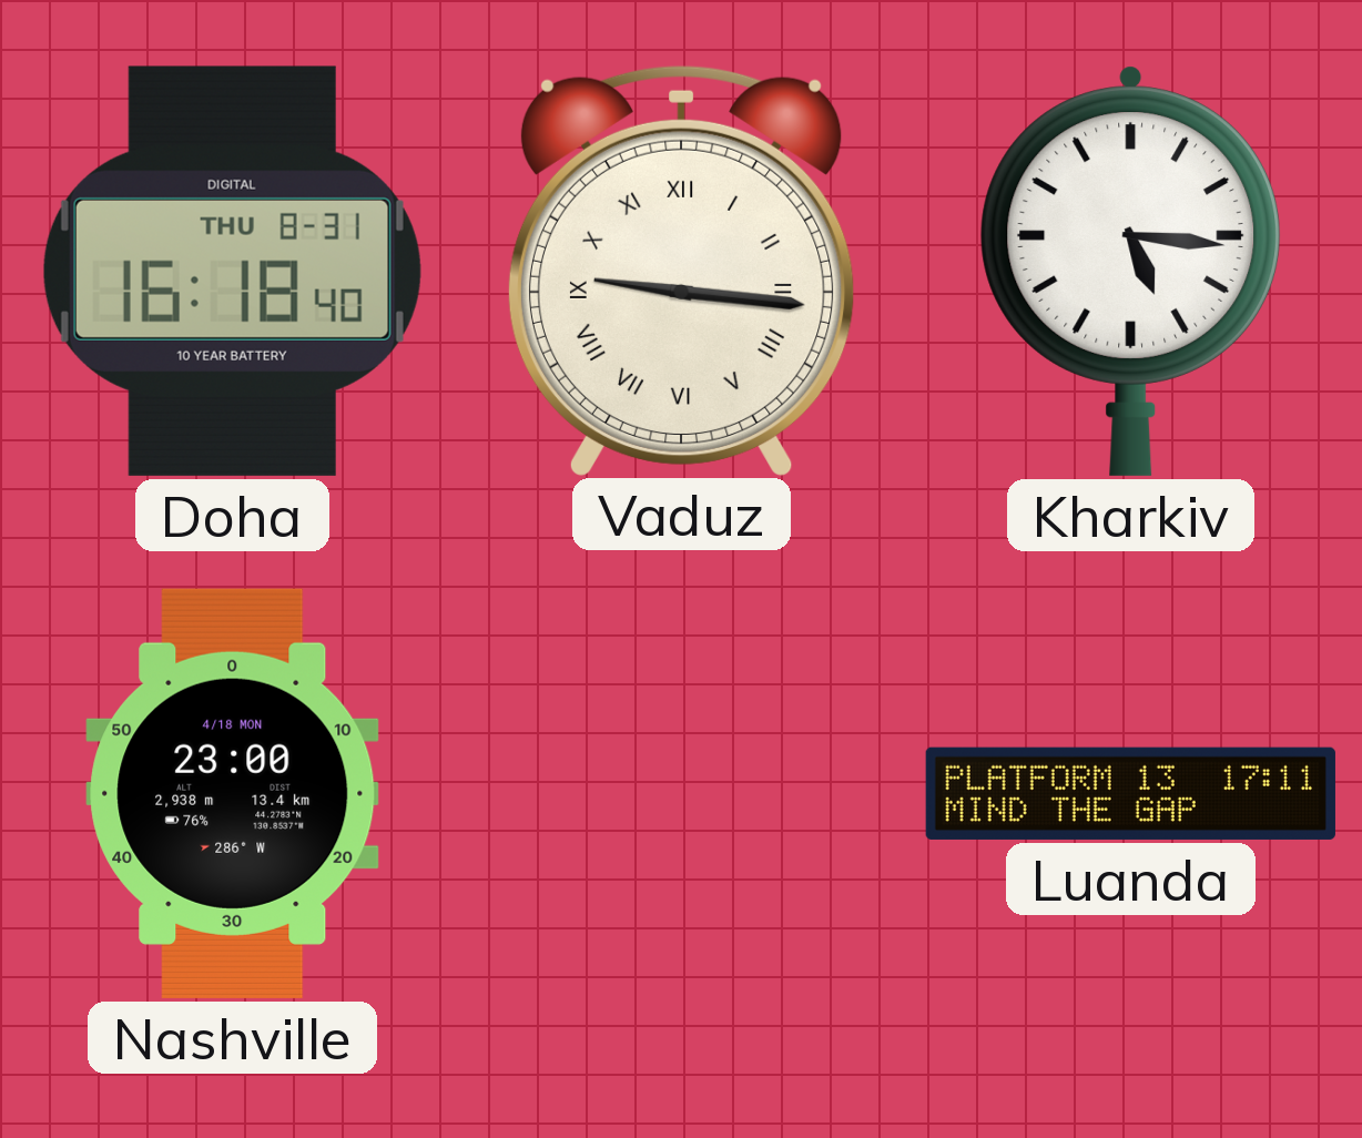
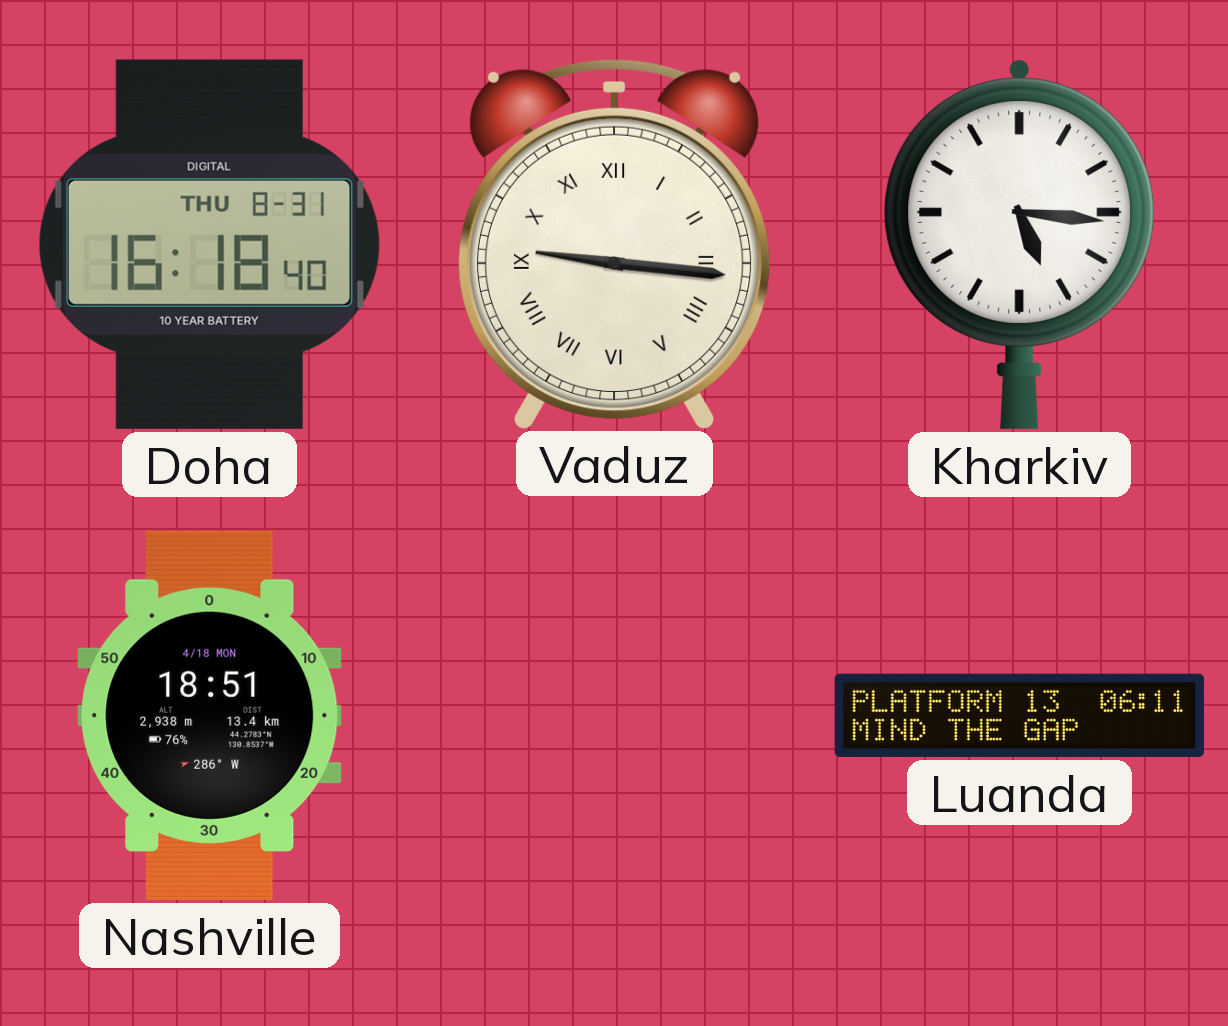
Nashville: 23:00 -> 18:51
Luanda: 17:11 -> 06:11
